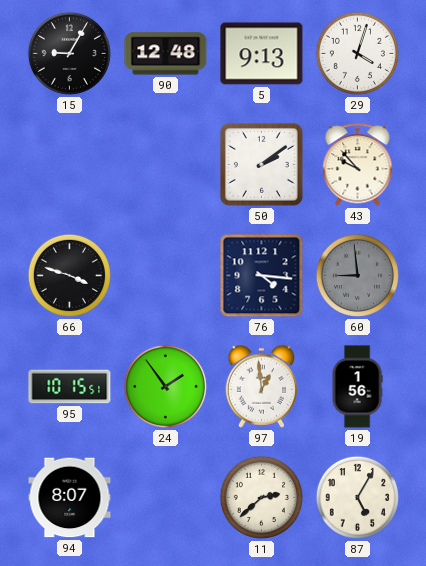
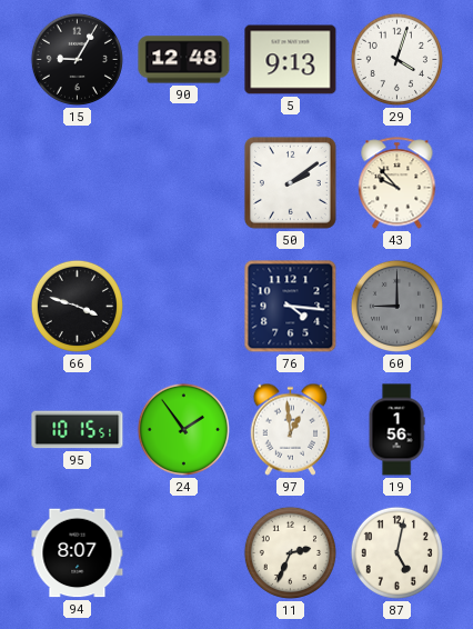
60: 8:59 -> 9:00
11: 2:38 -> 2:34
87: 5:05 -> 5:02
